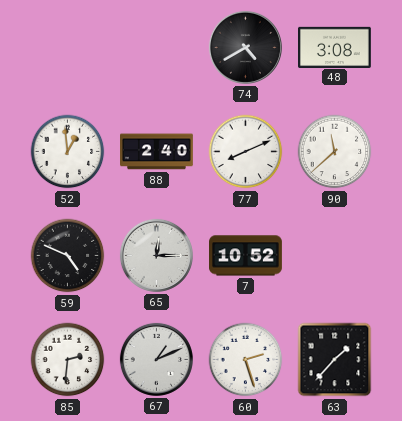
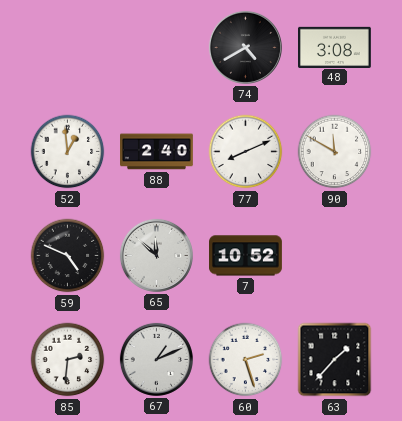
90: 11:38 -> 11:50
65: 12:15 -> 11:52
